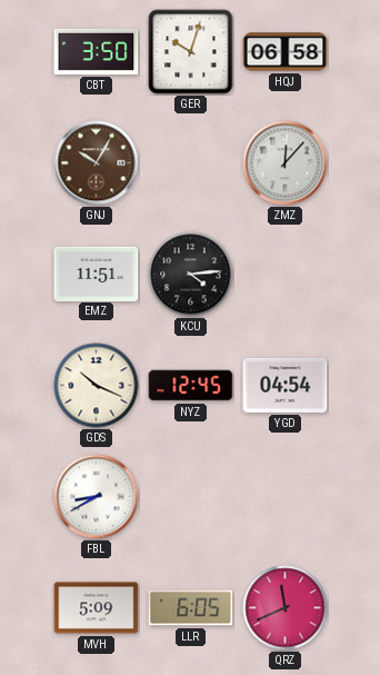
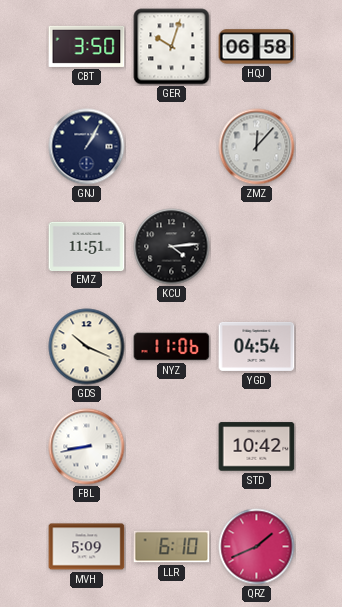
GNJ: 10:05 -> 1:05
GNJ dial: brown -> navy
NYZ: 12:45 -> 11:06
FBL: 8:40 -> 8:43
STD: none -> 10:42
LLR: 6:05 -> 6:10
QRZ: 11:41 -> 1:41
